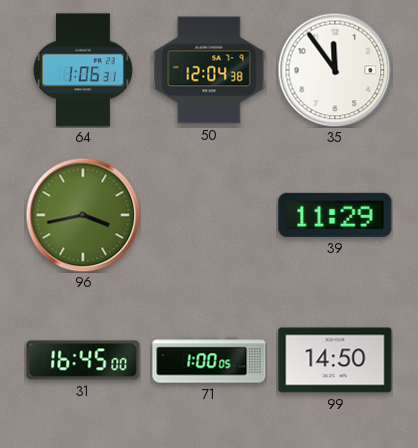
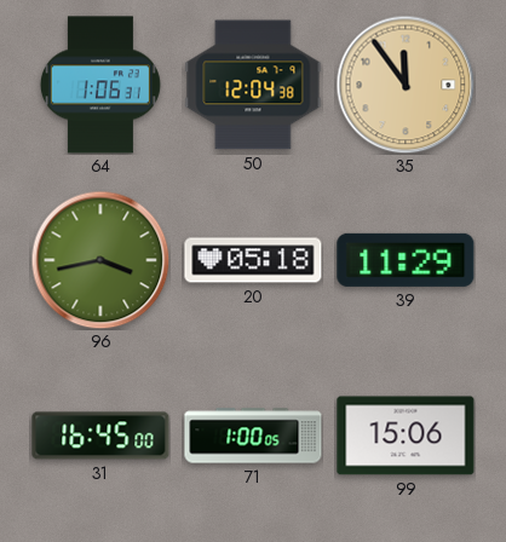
35 dial: white -> champagne
20: none -> 05:18
99: 14:50 -> 15:06
